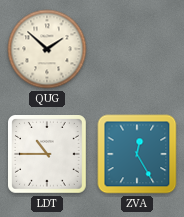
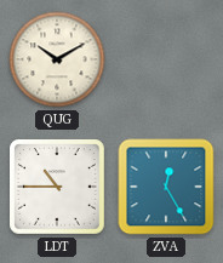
QUG: 1:52 -> 10:10
